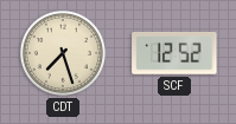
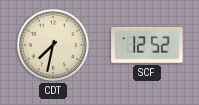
CDT: 7:27 -> 7:32
